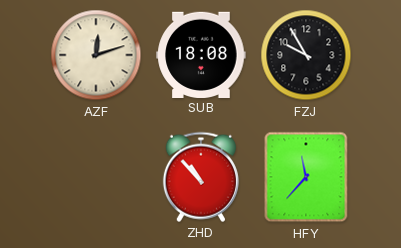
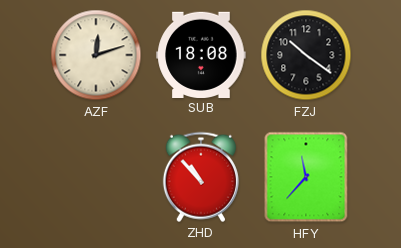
FZJ: 9:55 -> 10:21
